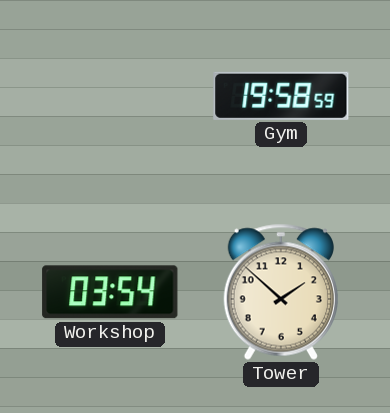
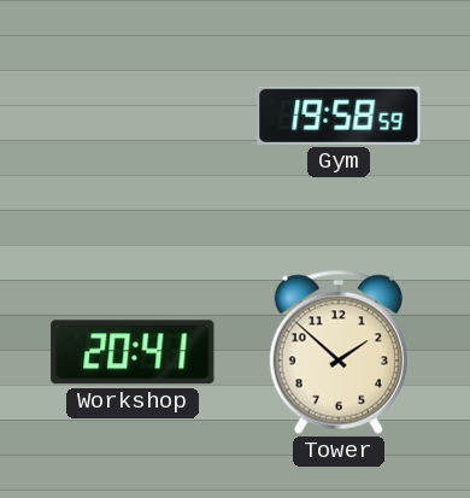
Workshop: 03:54 -> 20:41
